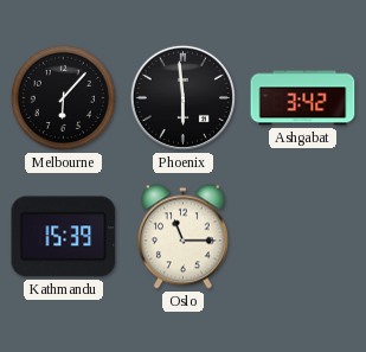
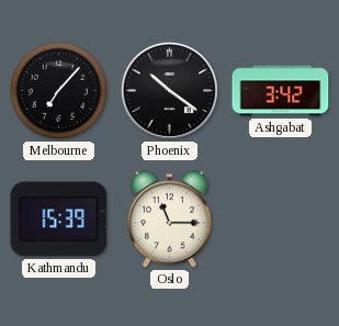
Melbourne: 6:07 -> 7:07
Phoenix: 5:59 -> 10:21
